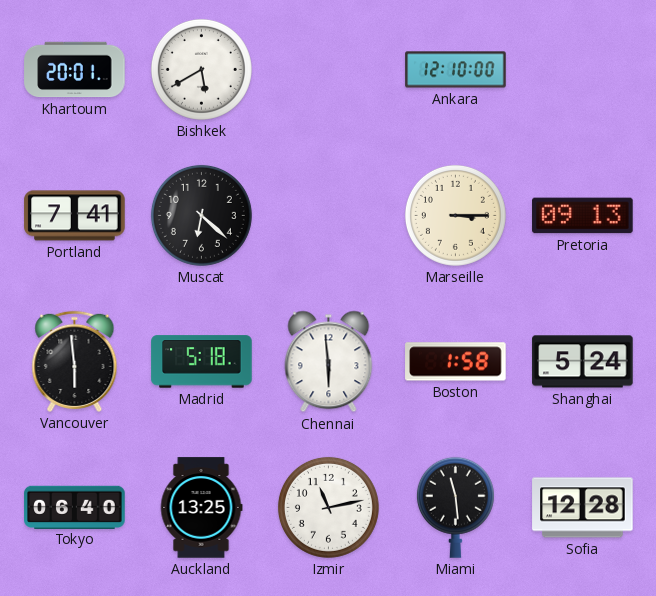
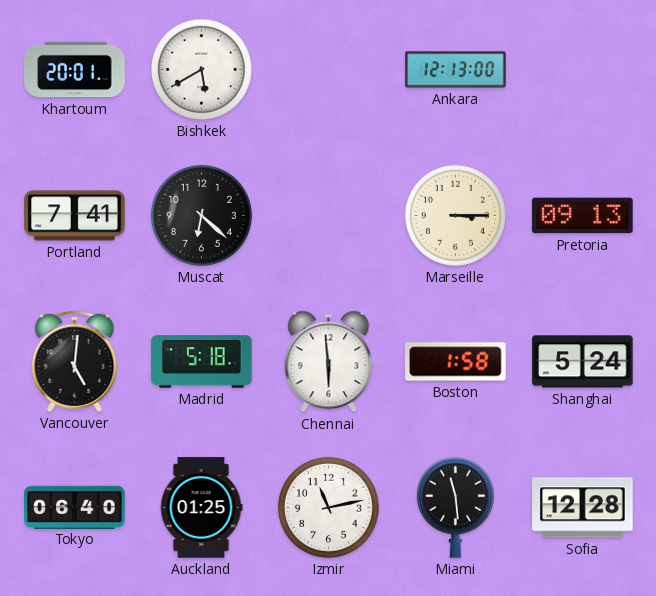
Ankara: 12:10 -> 12:13
Vancouver: 5:59 -> 5:01
Auckland: 13:25 -> 01:25
